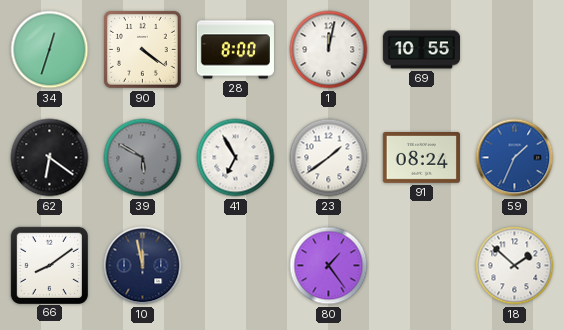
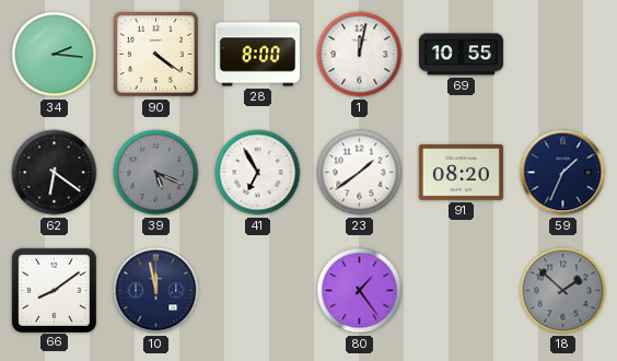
34: 12:33 -> 2:16
39: 5:50 -> 5:19
91: 08:24 -> 08:20
59 dial: blue -> navy
18 dial: white -> grey
